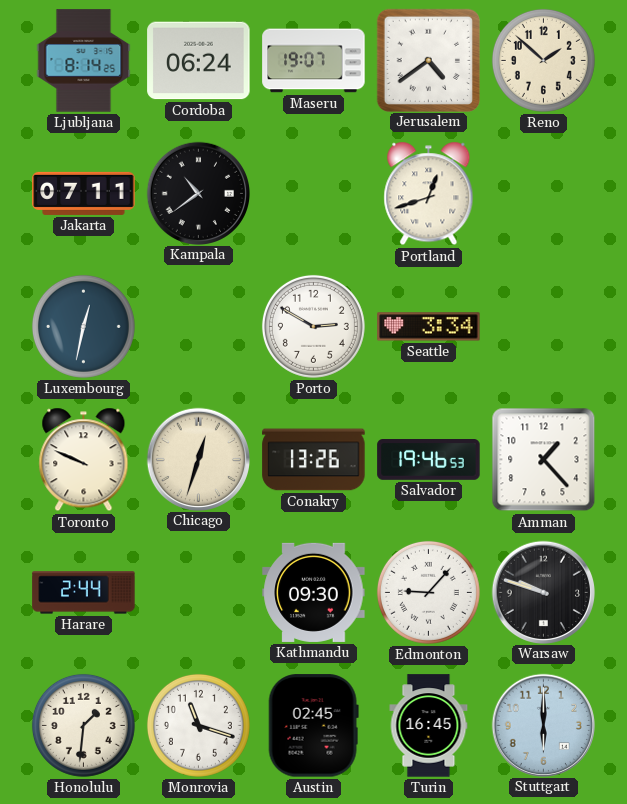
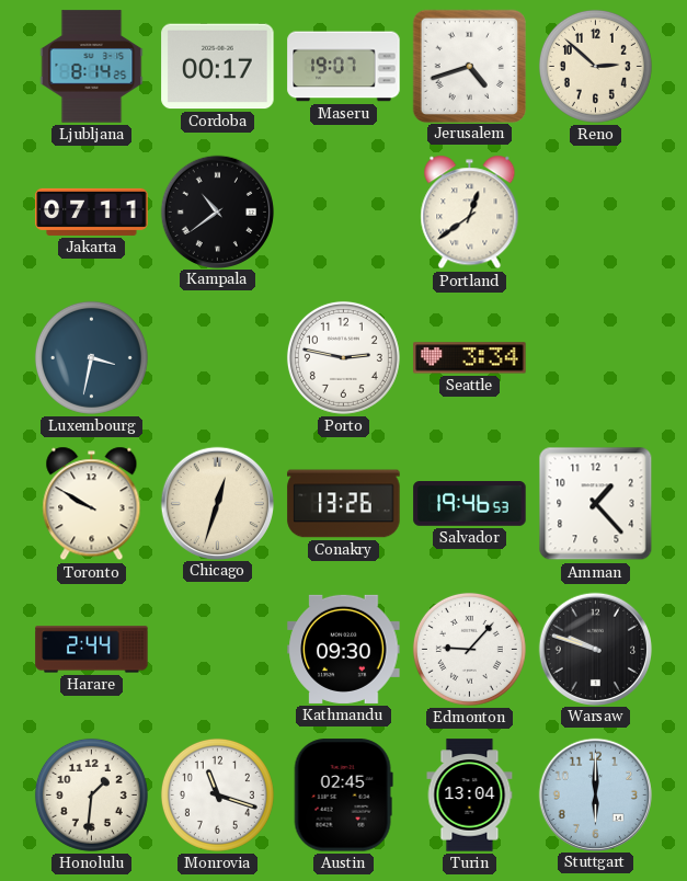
Cordoba: 06:24 -> 00:17
Jerusalem: 4:39 -> 4:42
Reno: 1:52 -> 2:52
Portland: 12:42 -> 12:39
Luxembourg: 12:32 -> 3:32
Porto: 2:50 -> 2:47
Toronto: 9:49 -> 9:50
Turin: 16:45 -> 13:04
